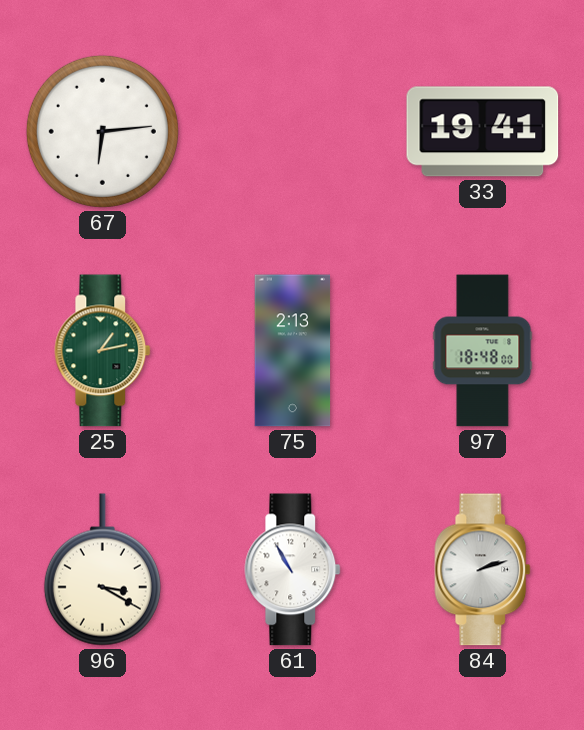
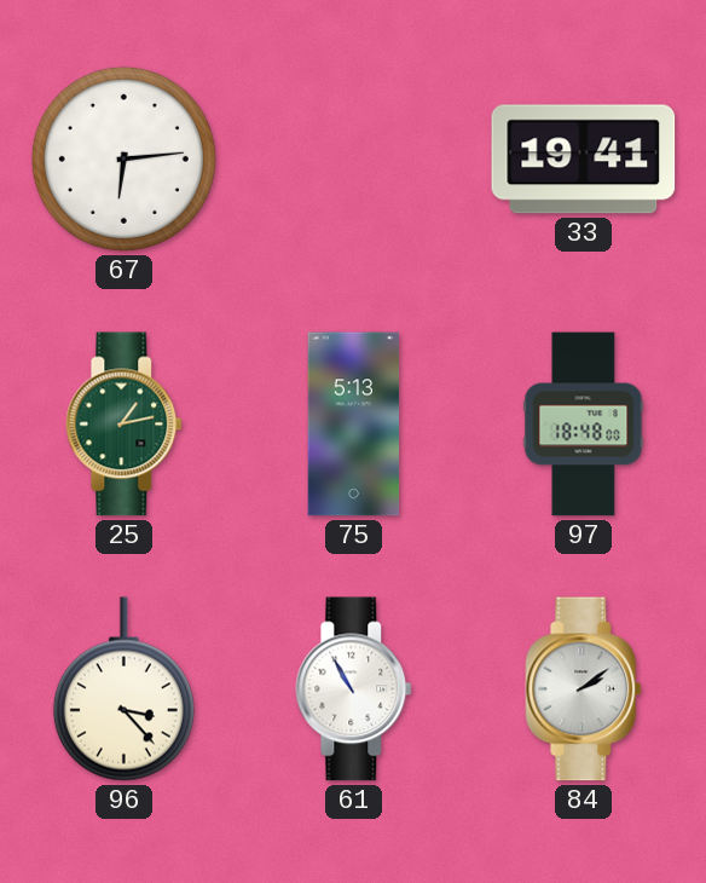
75: 2:13 -> 5:13
96: 3:20 -> 3:23
84: 2:12 -> 2:09
